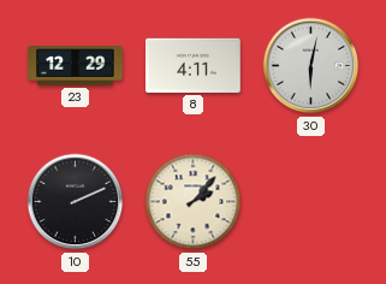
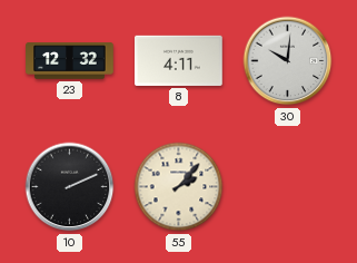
23: 12:29 -> 12:32
30: 6:02 -> 10:01
